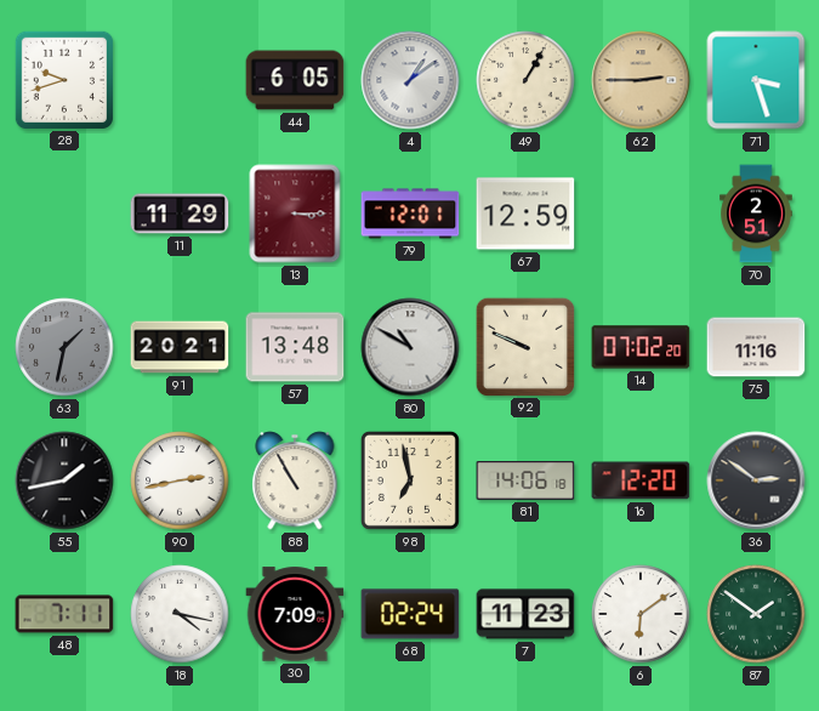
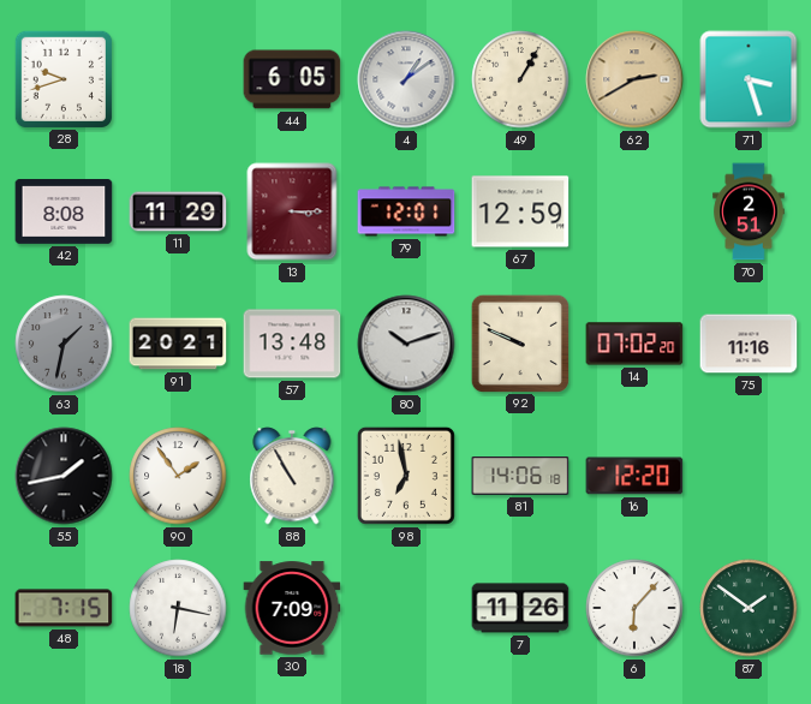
62: 2:45 -> 2:40
42: none -> 8:08
80: 10:50 -> 10:12
90: 2:43 -> 1:54
36: 2:51 -> none
48: 7:11 -> 7:15
18: 4:17 -> 6:17
68: 02:24 -> none
7: 11:23 -> 11:26
6: 6:09 -> 6:07
